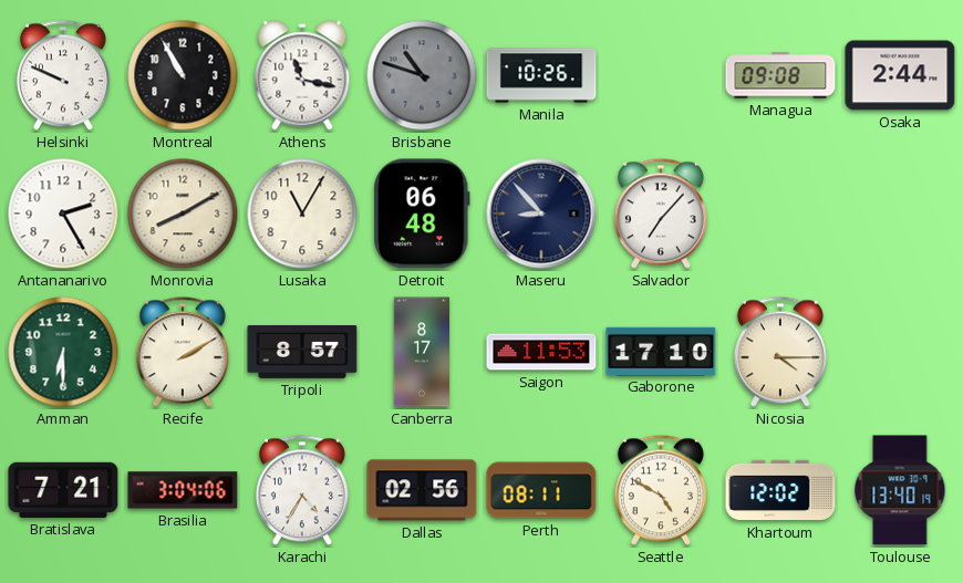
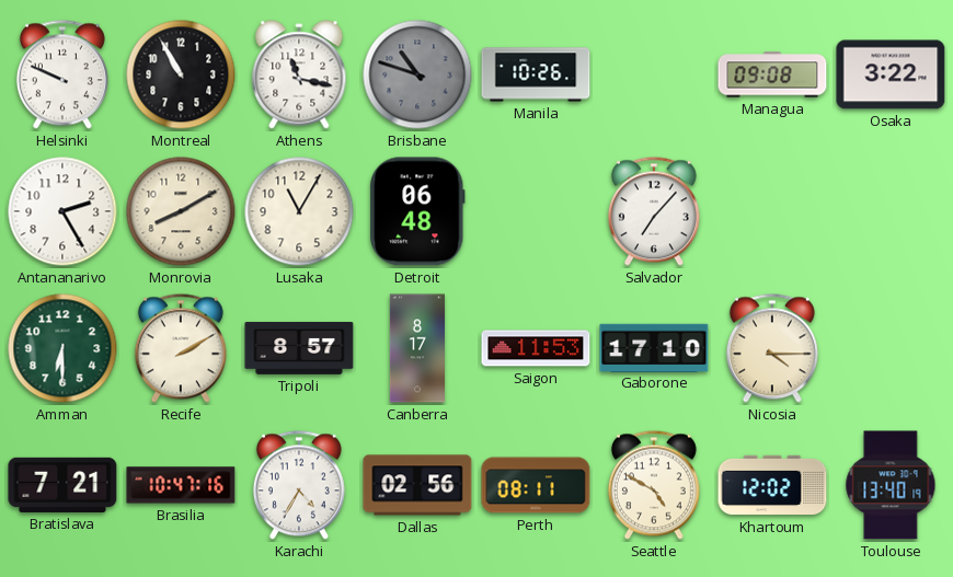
Osaka: 2:44 -> 3:22
Maseru: 8:53 -> none
Brasilia: 3:04 -> 10:47
